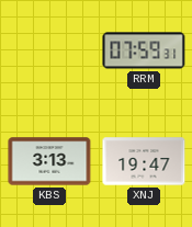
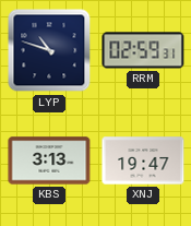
LYP: none -> 10:48
RRM: 07:59 -> 02:59
